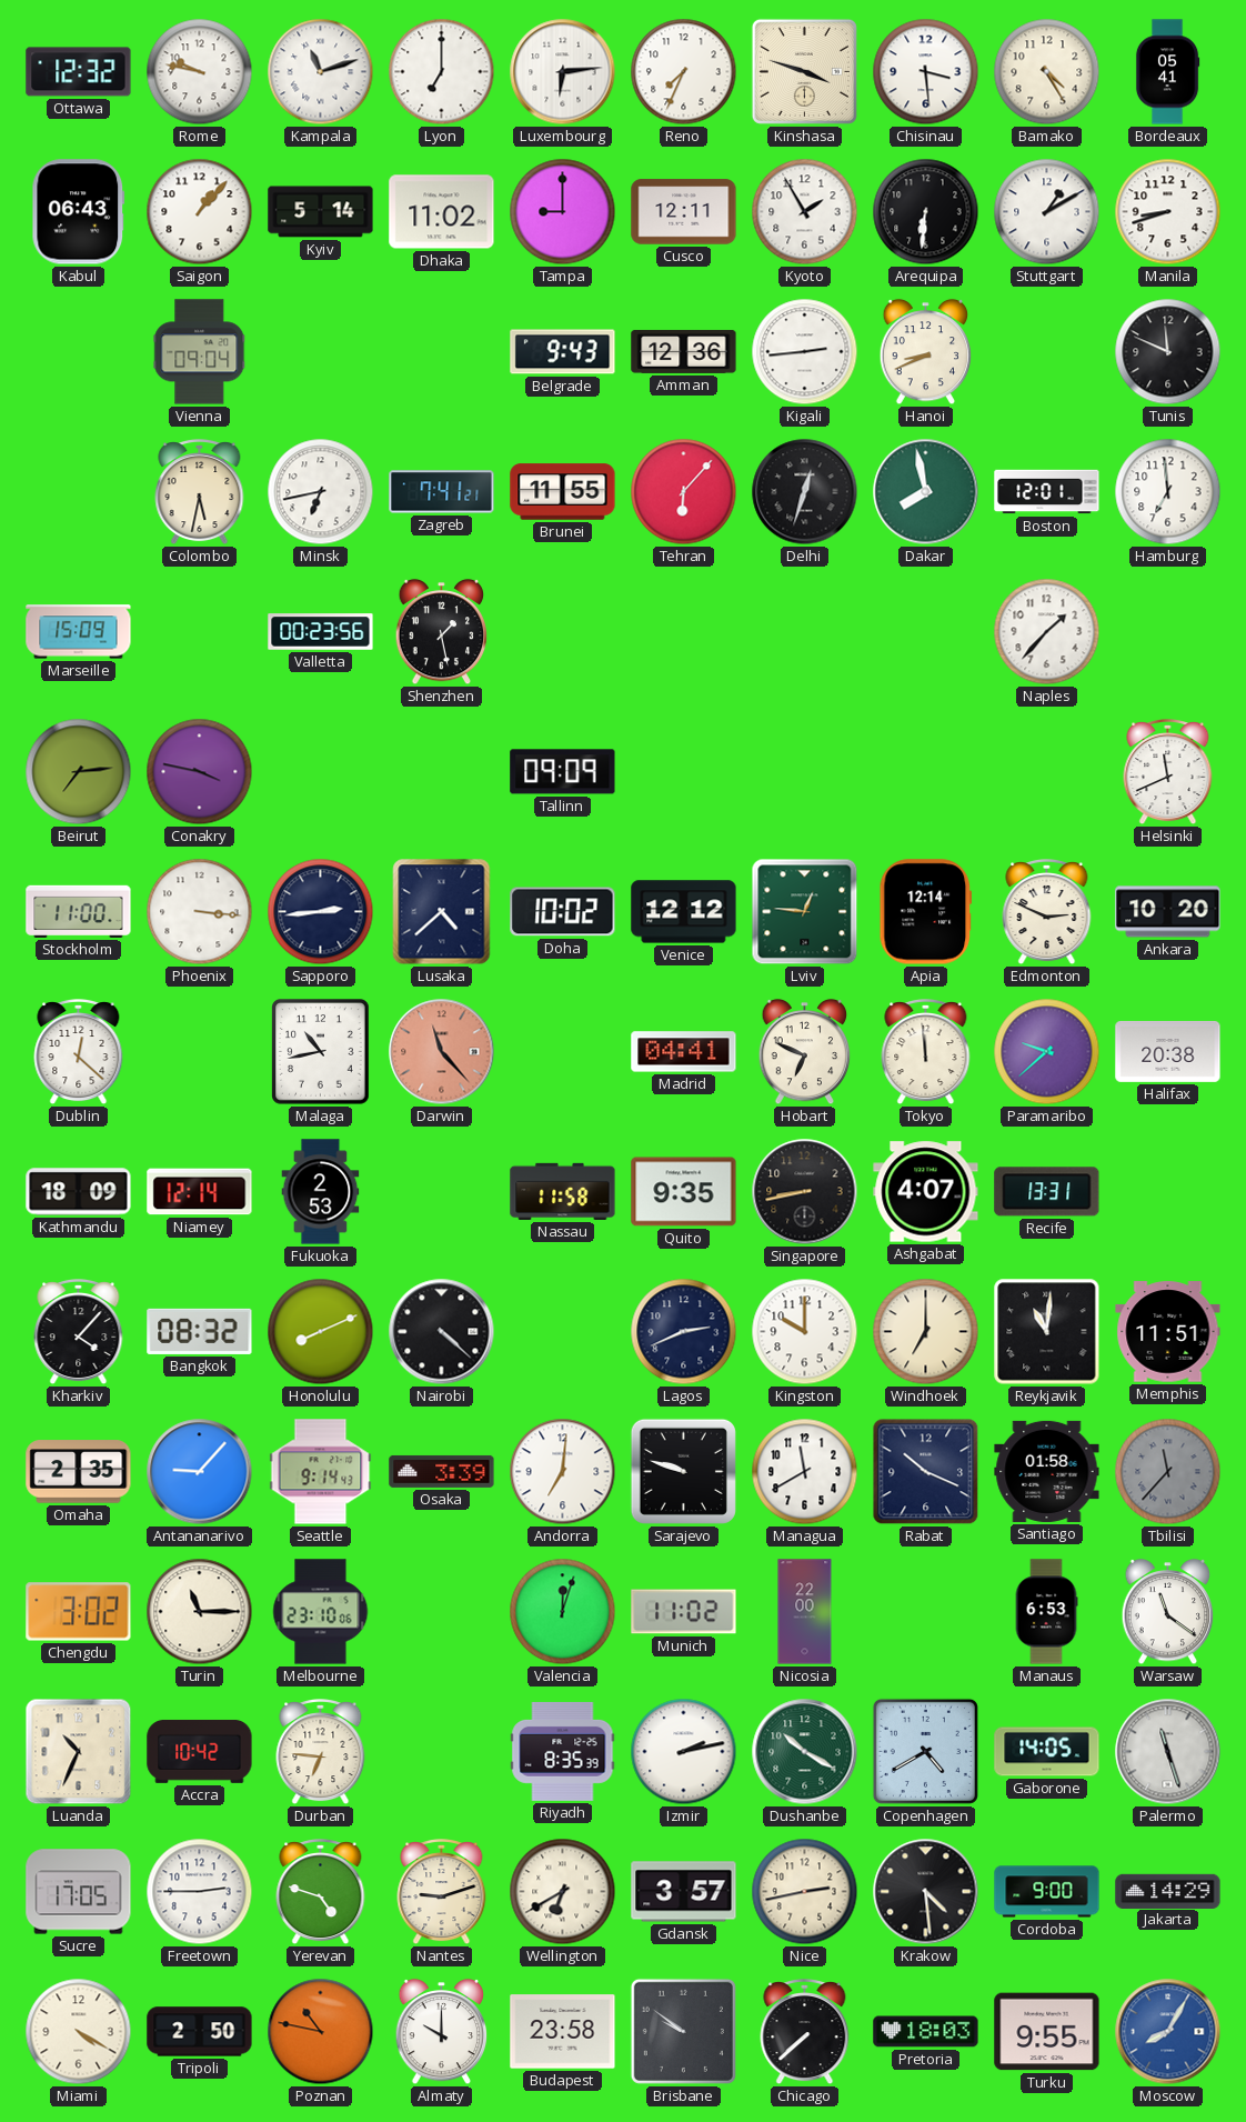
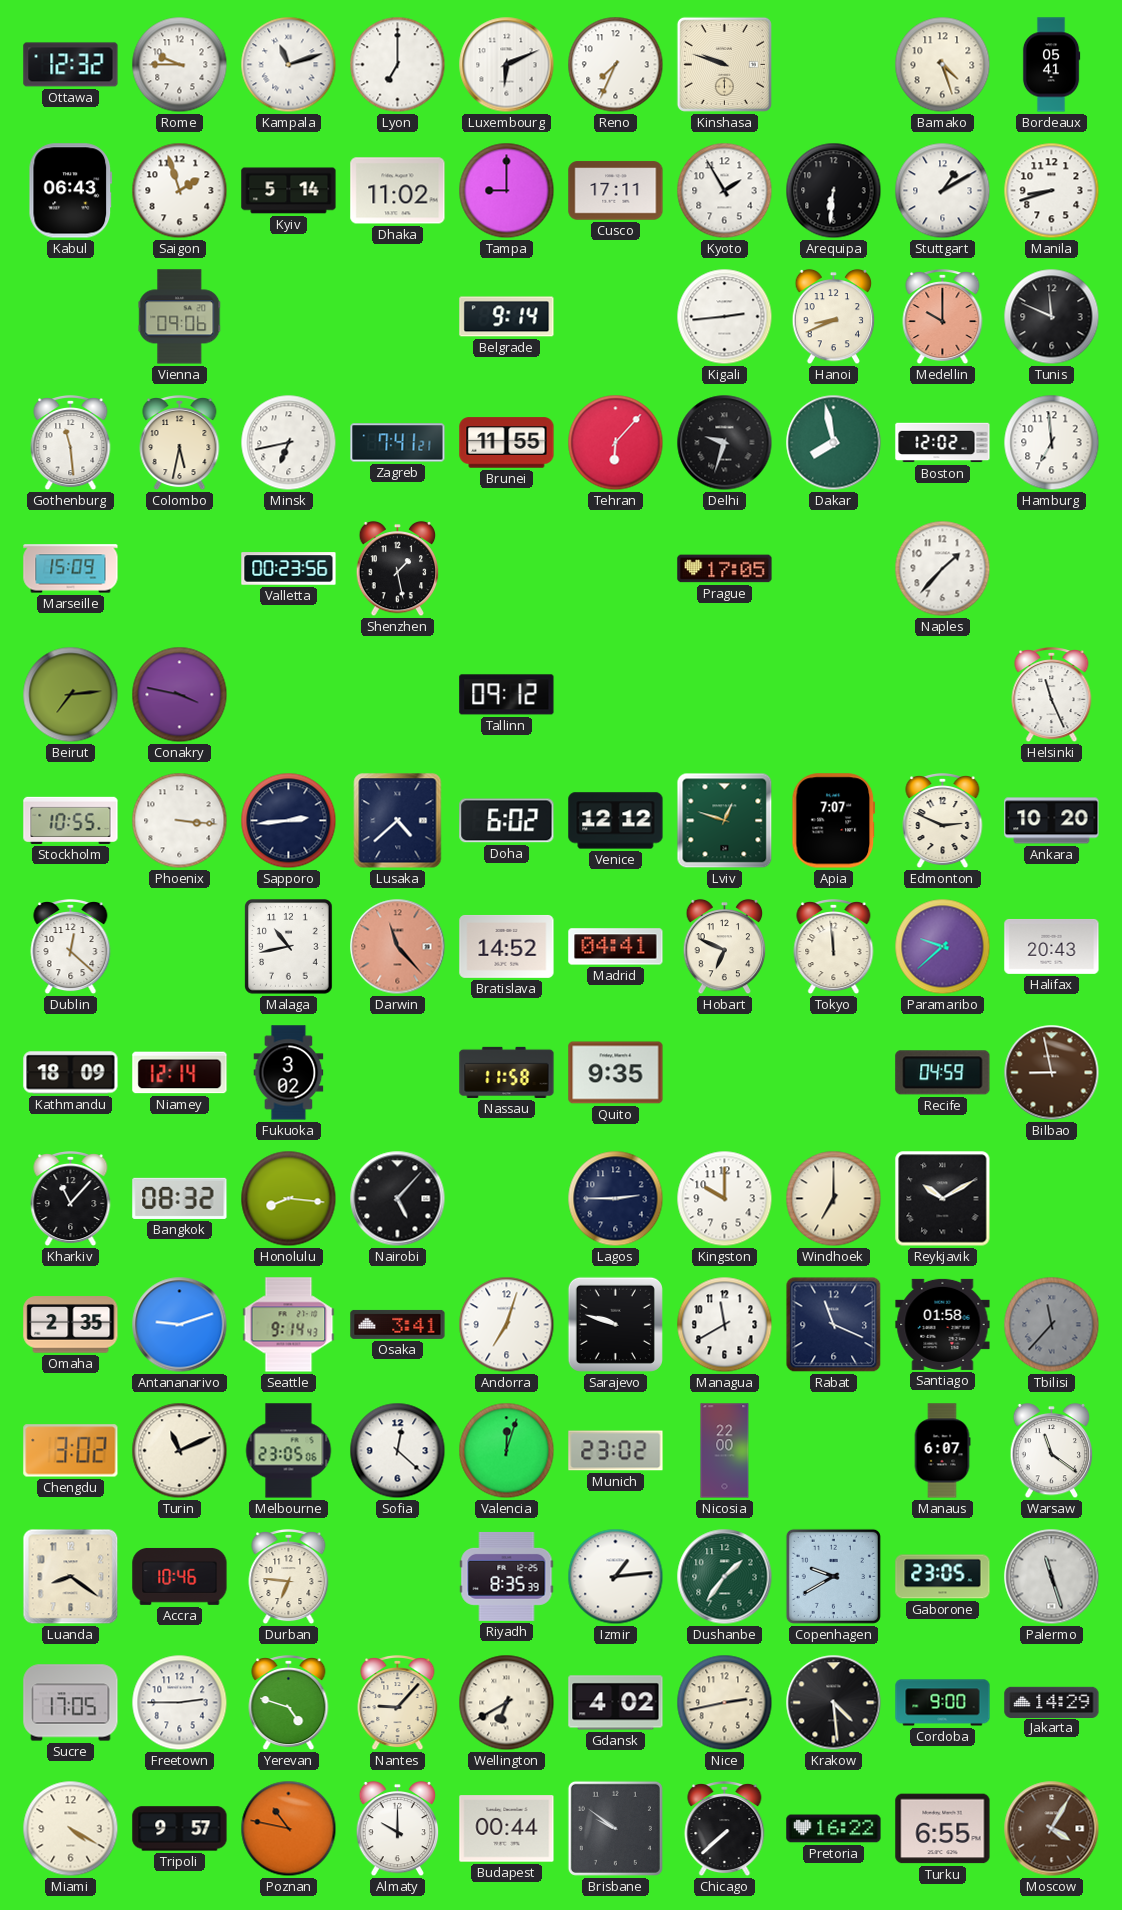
Rome: 9:47 -> 9:45
Luxembourg: 6:14 -> 6:11
Kinshasa: 3:48 -> 9:48
Chisinau: 3:29 -> none
Bamako: 4:25 -> 4:27
Saigon: 1:07 -> 1:57
Cusco: 12:11 -> 17:11
Vienna: 09:04 -> 09:06
Belgrade: 9:43 -> 9:14
Amman: 12:36 -> none
Medellin: none -> 10:00
Gothenburg: none -> 11:29
Delhi: 12:33 -> 9:33
Boston: 12:01 -> 12:02
Prague: none -> 17:05
Tallinn: 09:09 -> 09:12
Helsinki: 11:41 -> 11:26
Stockholm: 11:00 -> 10:55
Doha: 10:02 -> 6:02
Lviv: 12:46 -> 12:48
Apia: 12:14 -> 7:07
Bratislava: none -> 14:52
Halifax: 20:38 -> 20:43
Fukuoka: 2:53 -> 3:02
Singapore: 8:43 -> none
Ashgabat: 4:07 -> none
Recife: 13:31 -> 04:59
Bilbao: none -> 8:58
Kharkiv: 4:07 -> 11:07
Honolulu: 8:11 -> 8:16
Nairobi: 4:22 -> 5:07
Lagos: 2:41 -> 2:45
Reykjavik: 11:01 -> 10:10
Memphis: 11:51 -> none
Antananarivo: 9:07 -> 9:12
Osaka: 3:39 -> 3:41
Andorra: 7:01 -> 7:03
Rabat: 10:19 -> 11:19
Turin: 11:15 -> 11:11
Melbourne: 23:10 -> 23:05
Sofia: none -> 12:22
Munich: 11:02 -> 23:02
Manaus: 6:53 -> 6:07
Luanda: 10:34 -> 8:21
Accra: 10:42 -> 10:46
Izmir: 2:13 -> 1:14
Dushanbe: 10:20 -> 1:36
Copenhagen: 4:40 -> 9:40
Gaborone: 14:05 -> 23:05
Nantes: 9:12 -> 9:07
Gdansk: 3:57 -> 4:02
Tripoli: 2:50 -> 9:57
Budapest: 23:58 -> 00:44
Pretoria: 18:03 -> 16:22
Turku: 9:55 -> 6:55
Moscow: 8:05 -> 4:05
Moscow dial: blue -> brown
